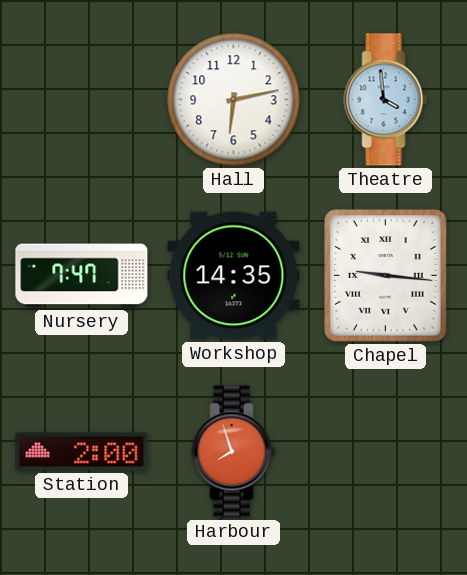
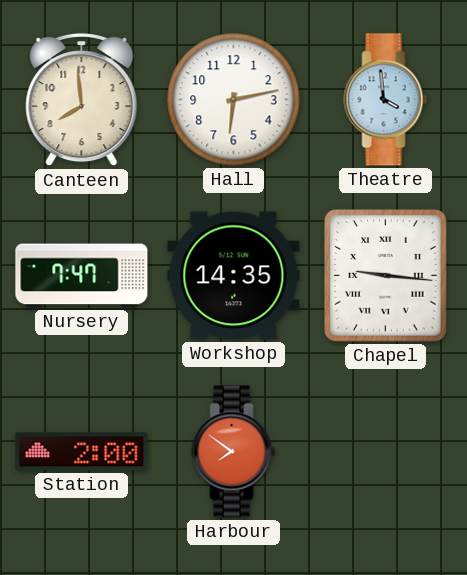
Canteen: none -> 7:59
Harbour: 7:57 -> 7:51
